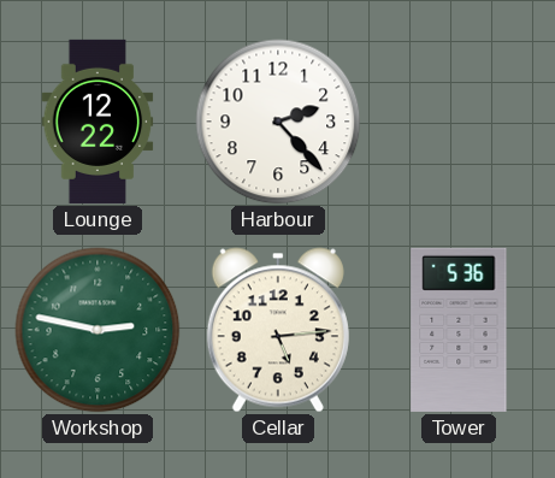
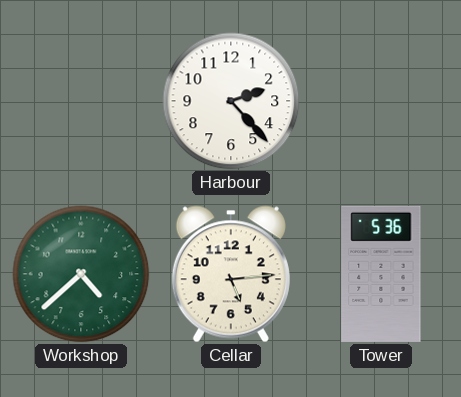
Lounge: 12:22 -> none
Workshop: 2:47 -> 4:38
